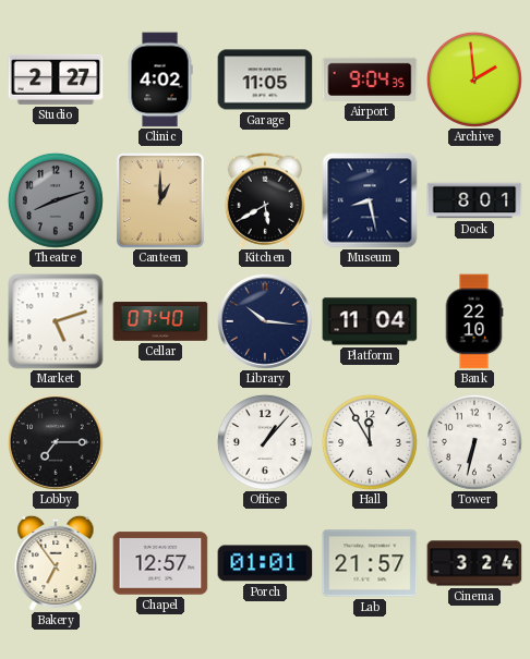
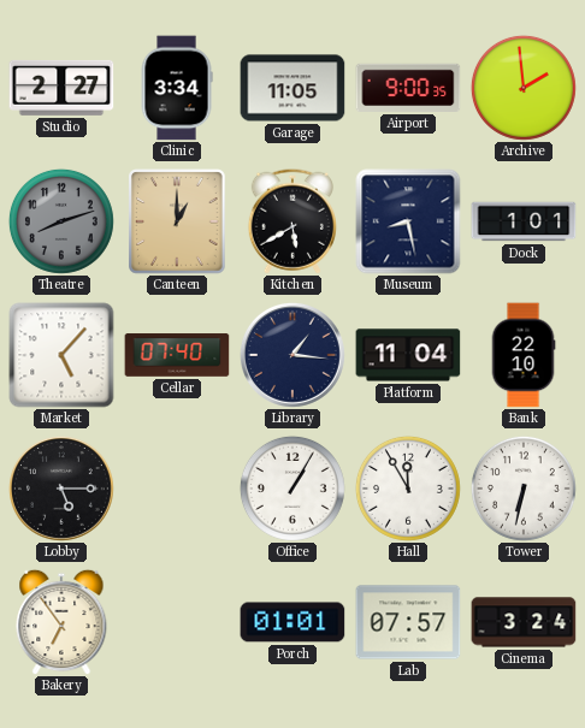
Clinic: 4:02 -> 3:34
Airport: 9:04 -> 9:00
Dock: 8:01 -> 1:01
Market: 5:12 -> 5:07
Library: 10:16 -> 1:16
Lobby: 7:15 -> 5:15
Office: 1:07 -> 1:05
Chapel: 12:57 -> none
Lab: 21:57 -> 07:57
